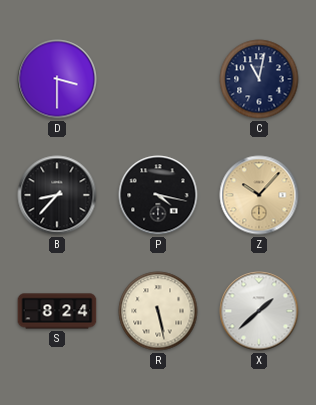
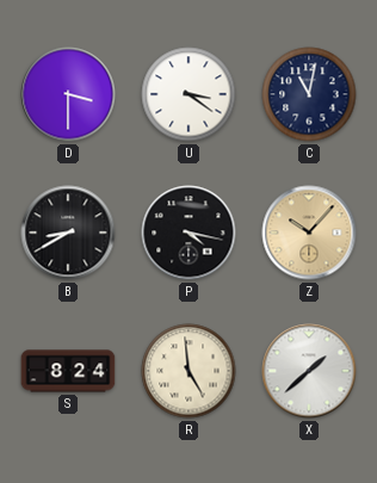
U: none -> 3:21
B: 8:37 -> 8:40
R: 5:28 -> 4:59
